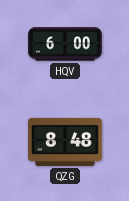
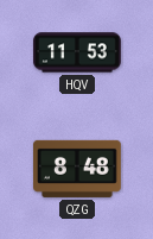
HQV: 6:00 -> 11:53
